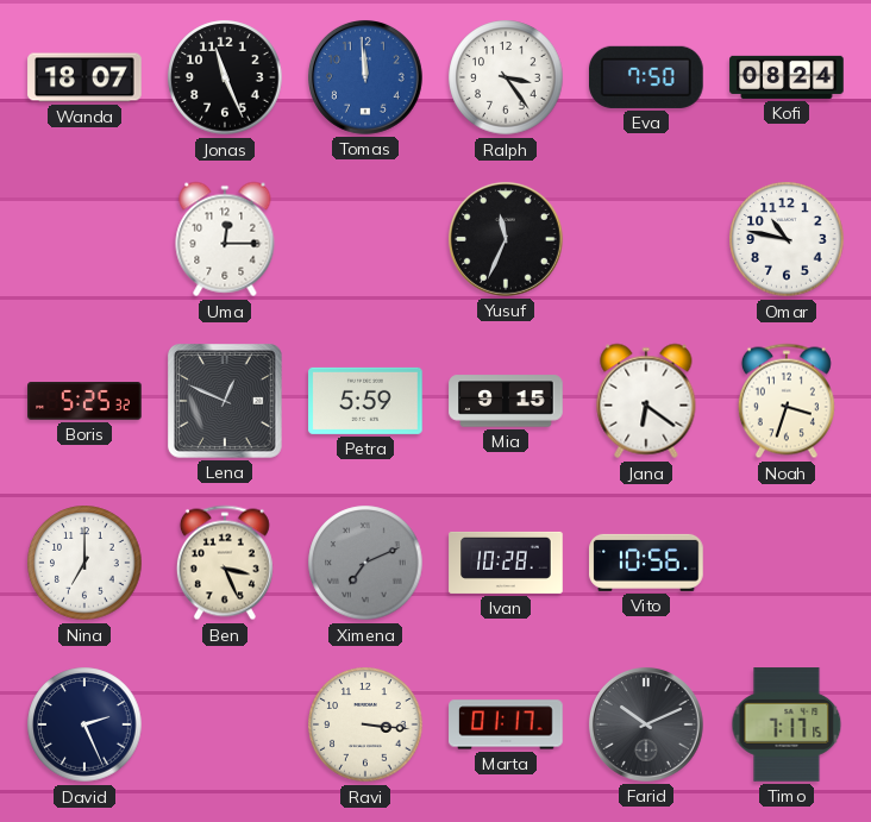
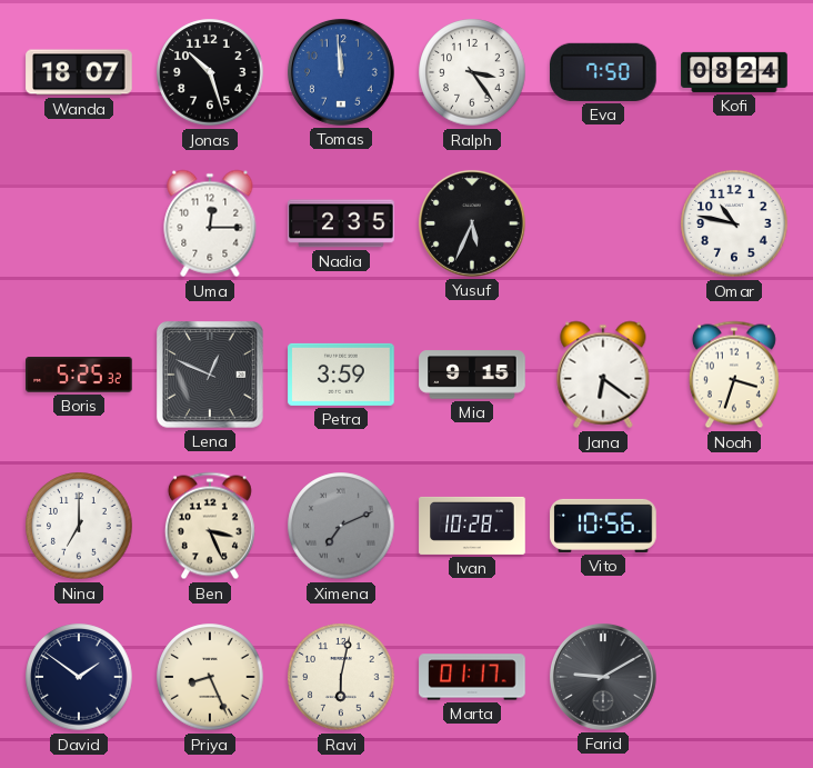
Jonas: 11:26 -> 10:27
Nadia: none -> 2:35
Yusuf: 11:34 -> 5:34
Petra: 5:59 -> 3:59
David: 2:26 -> 1:51
Priya: none -> 8:26
Ravi: 3:16 -> 6:02
Farid: 10:11 -> 9:10
Timo: 7:17 -> none
